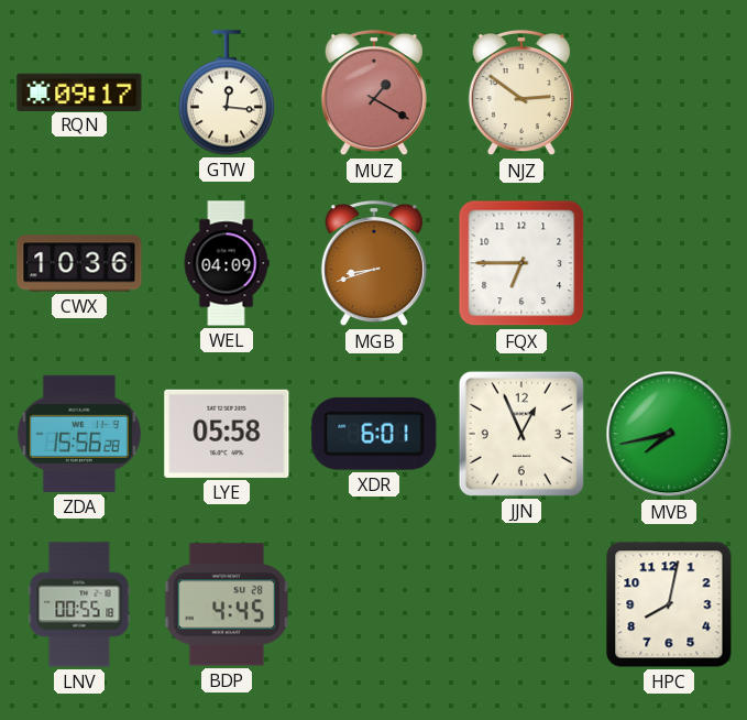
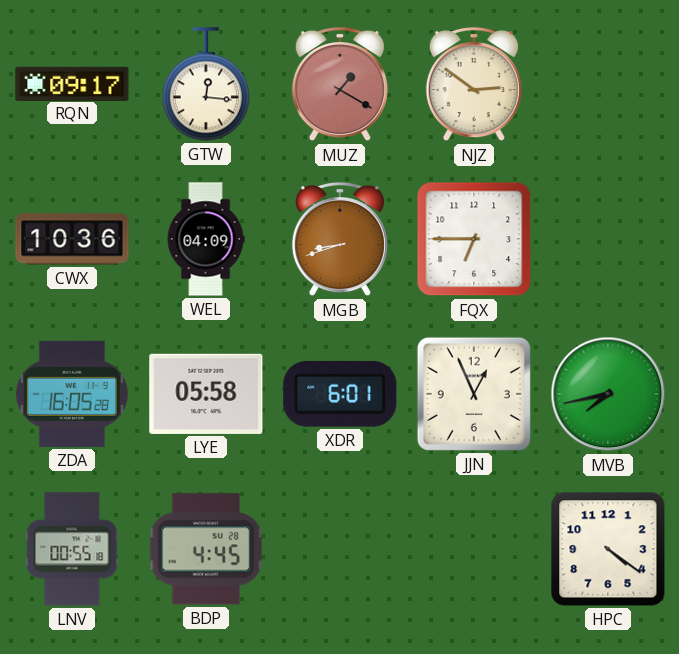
ZDA: 15:56 -> 16:05
HPC: 8:02 -> 4:21
